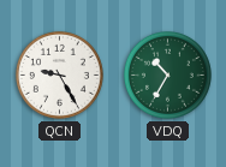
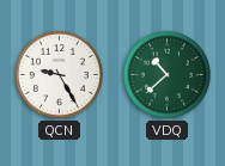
VDQ: 10:35 -> 10:38
